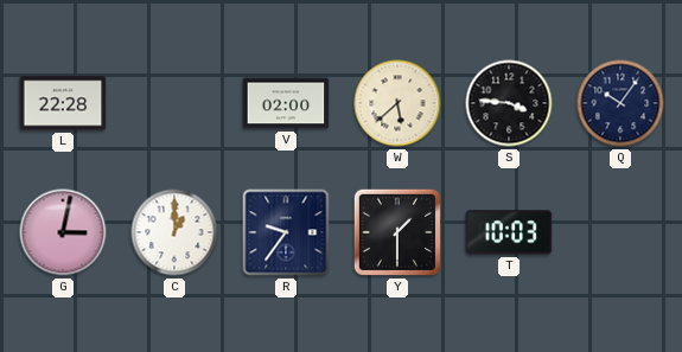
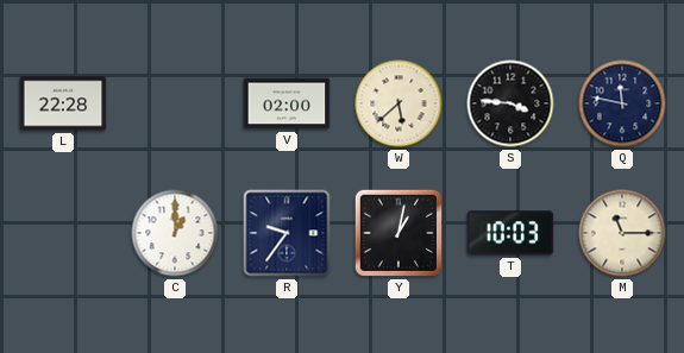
Q: 10:06 -> 11:47
G: 3:02 -> none
Y: 1:30 -> 1:02
M: none -> 11:15
